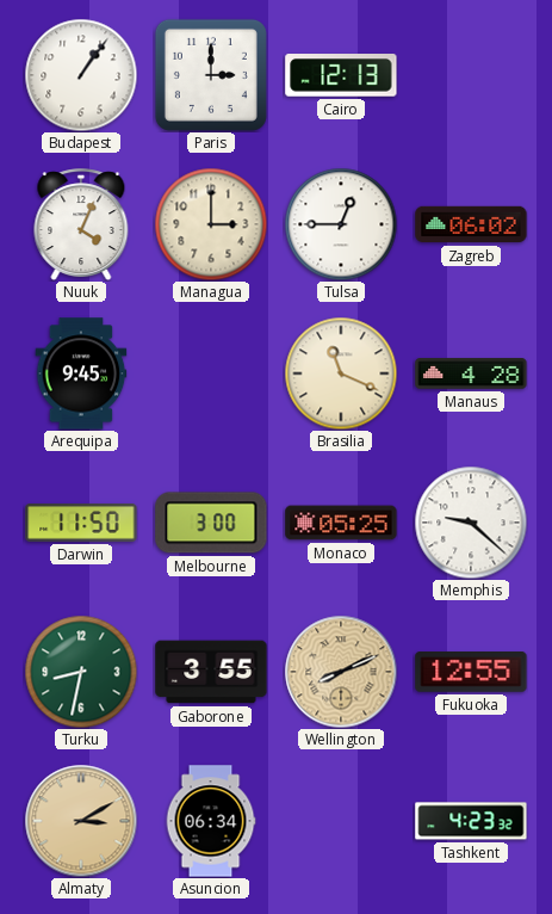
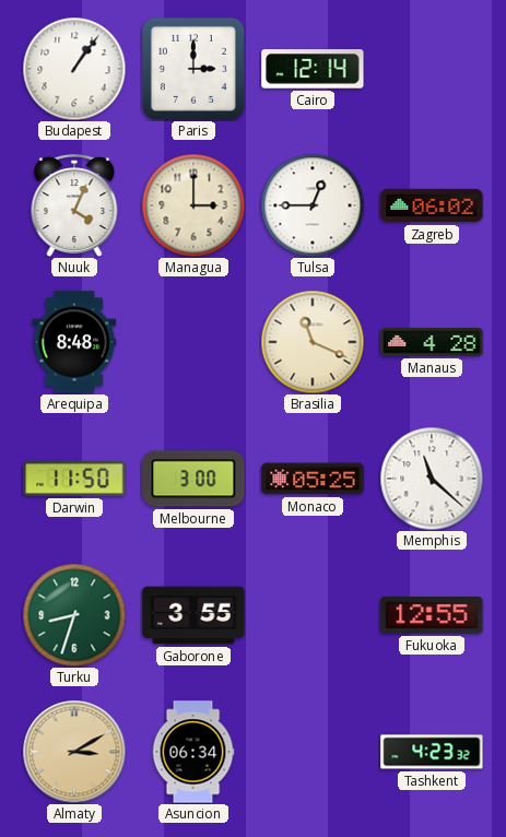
Cairo: 12:13 -> 12:14
Arequipa: 9:45 -> 8:48
Memphis: 9:22 -> 11:22
Turku: 8:32 -> 8:33
Wellington: 8:11 -> none
